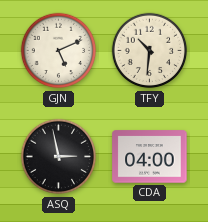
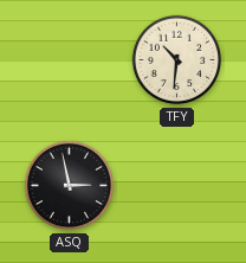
GJN: 5:11 -> none
CDA: 04:00 -> none
